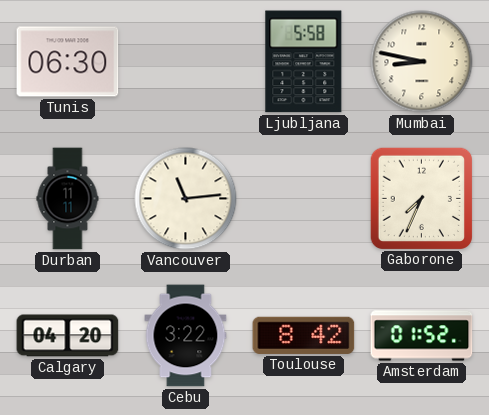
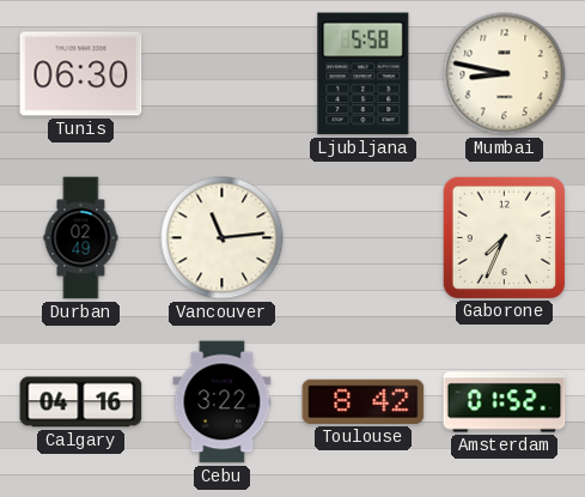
Durban: 11:11 -> 02:49
Calgary: 04:20 -> 04:16
